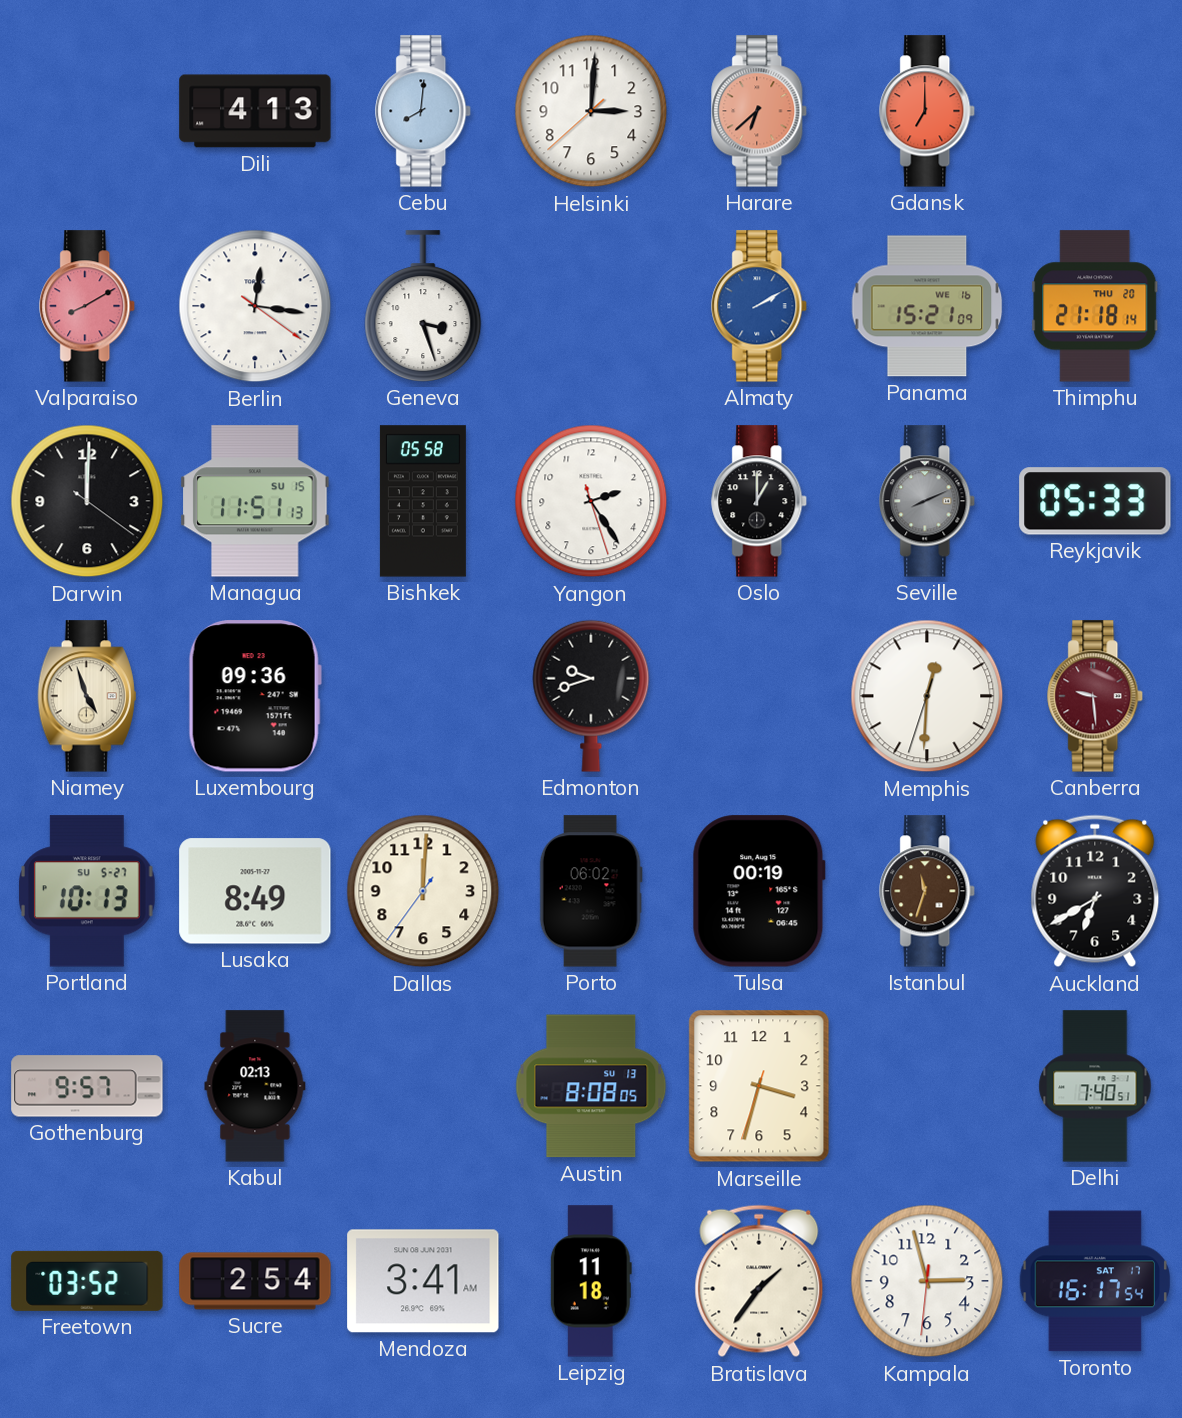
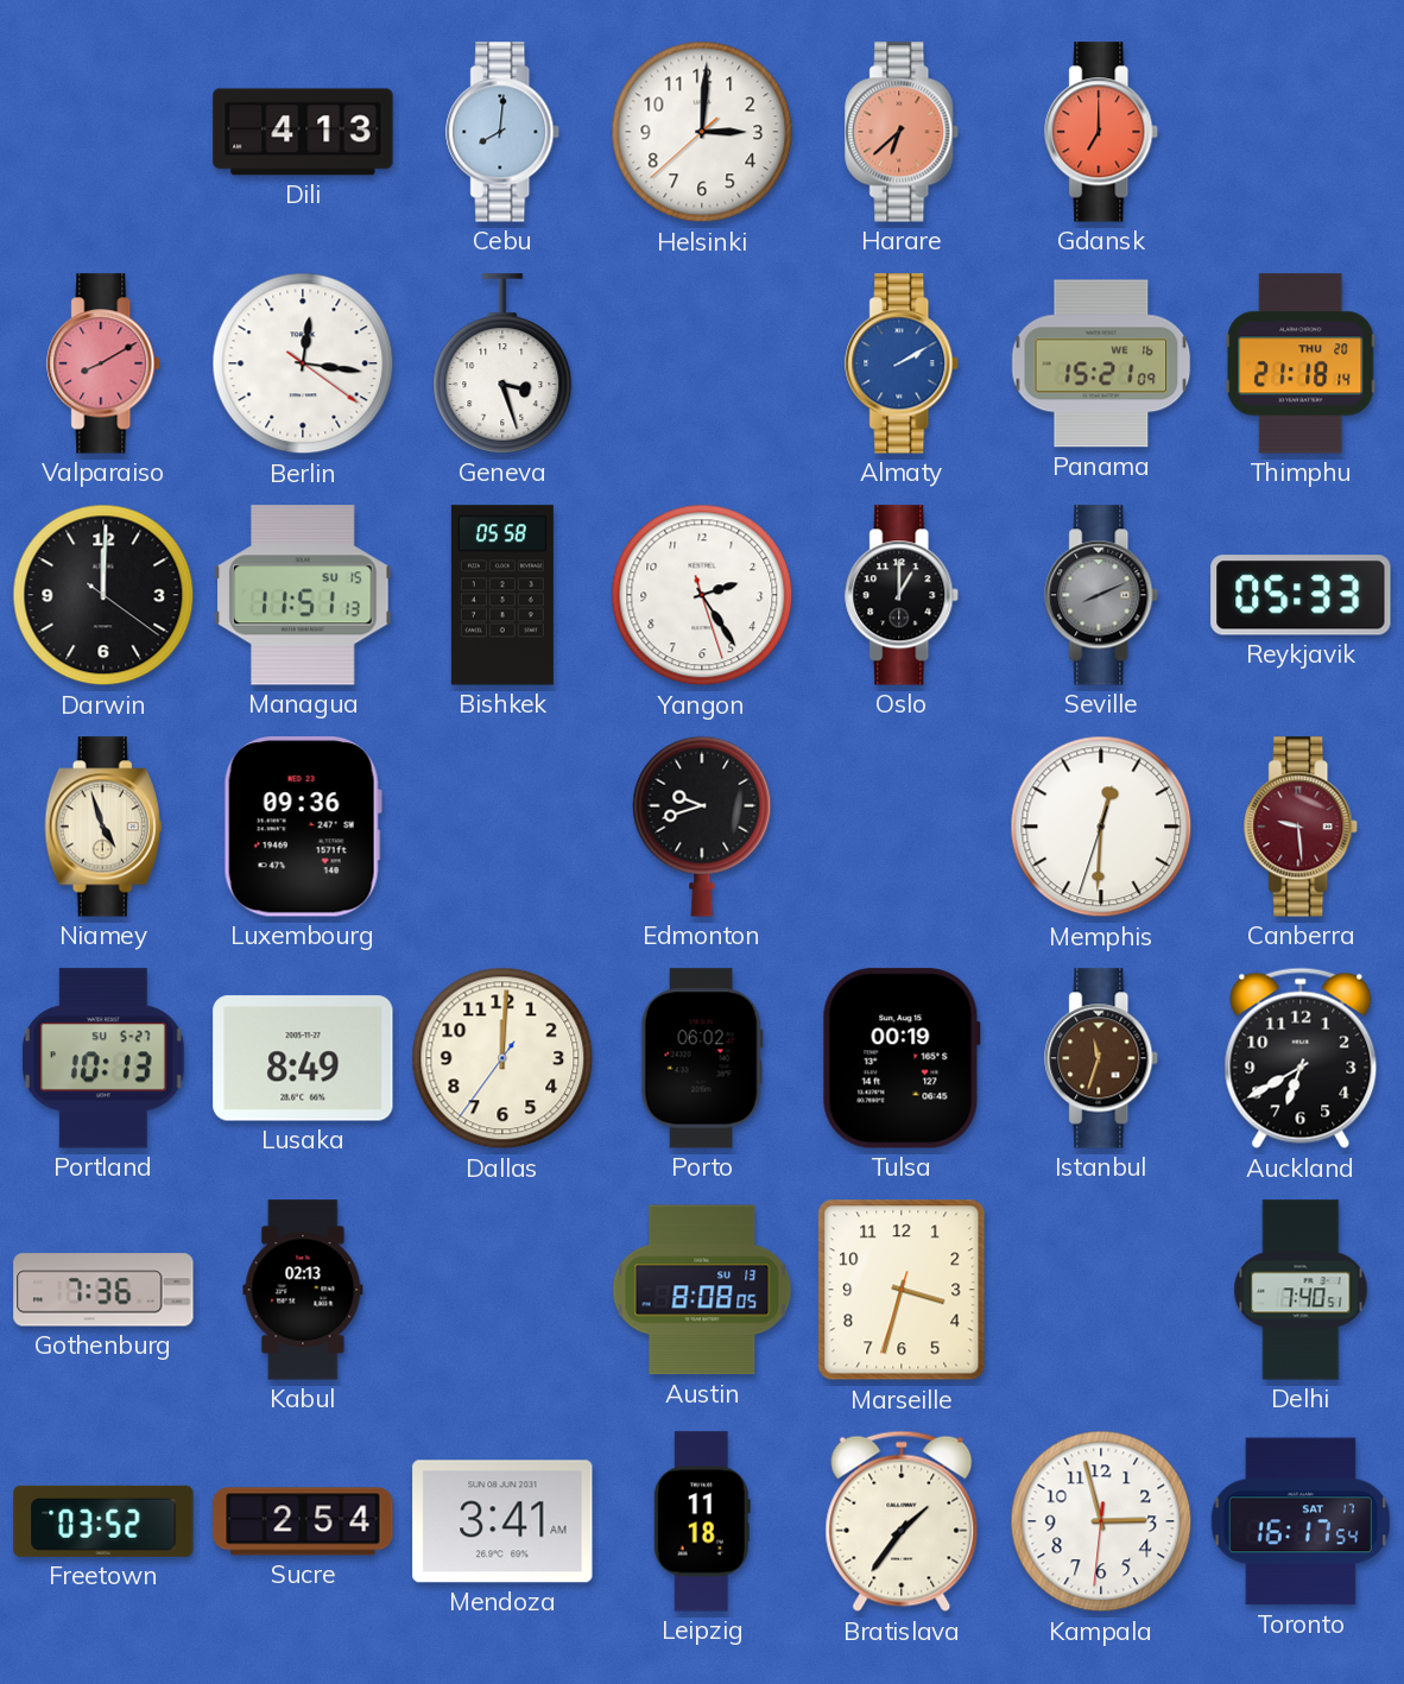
Gothenburg: 9:57 -> 7:36
